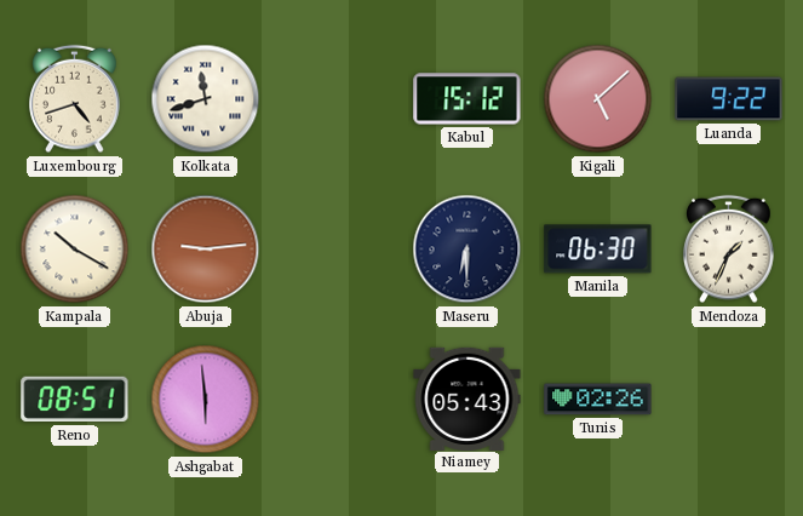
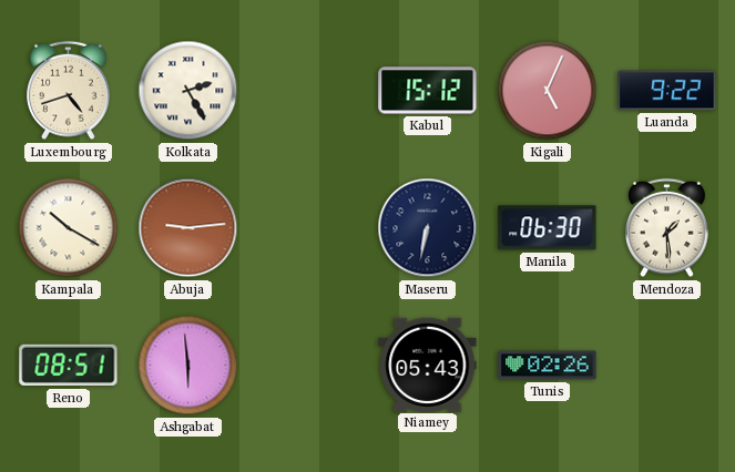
Kolkata: 11:42 -> 2:25
Kigali: 5:08 -> 5:04
Maseru: 6:30 -> 6:32
Mendoza: 1:34 -> 1:29
